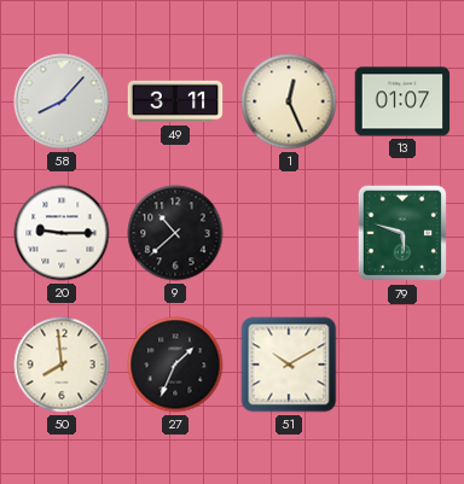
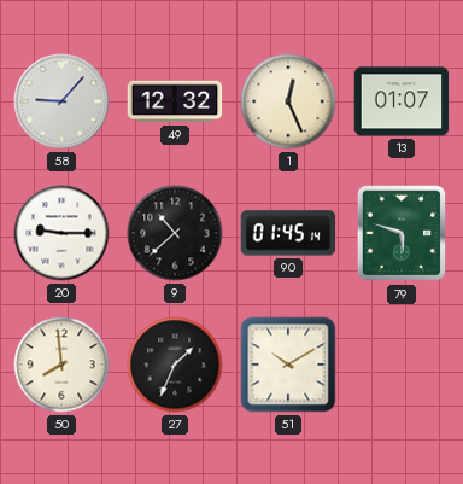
58: 8:07 -> 9:07
49: 3:11 -> 12:32
90: none -> 01:45
